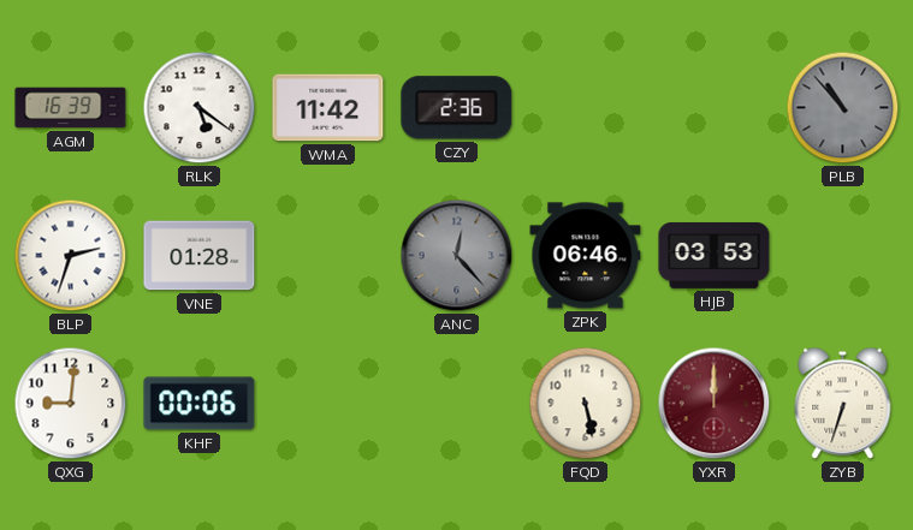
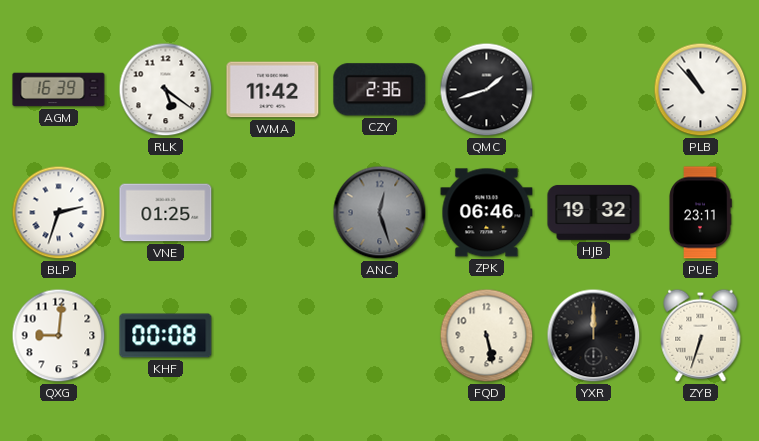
QMC: none -> 1:42
PLB dial: grey -> white
VNE: 01:28 -> 01:25
ANC: 12:23 -> 12:27
HJB: 03:53 -> 19:32
PUE: none -> 23:11
KHF: 00:06 -> 00:08
YXR dial: burgundy -> black
